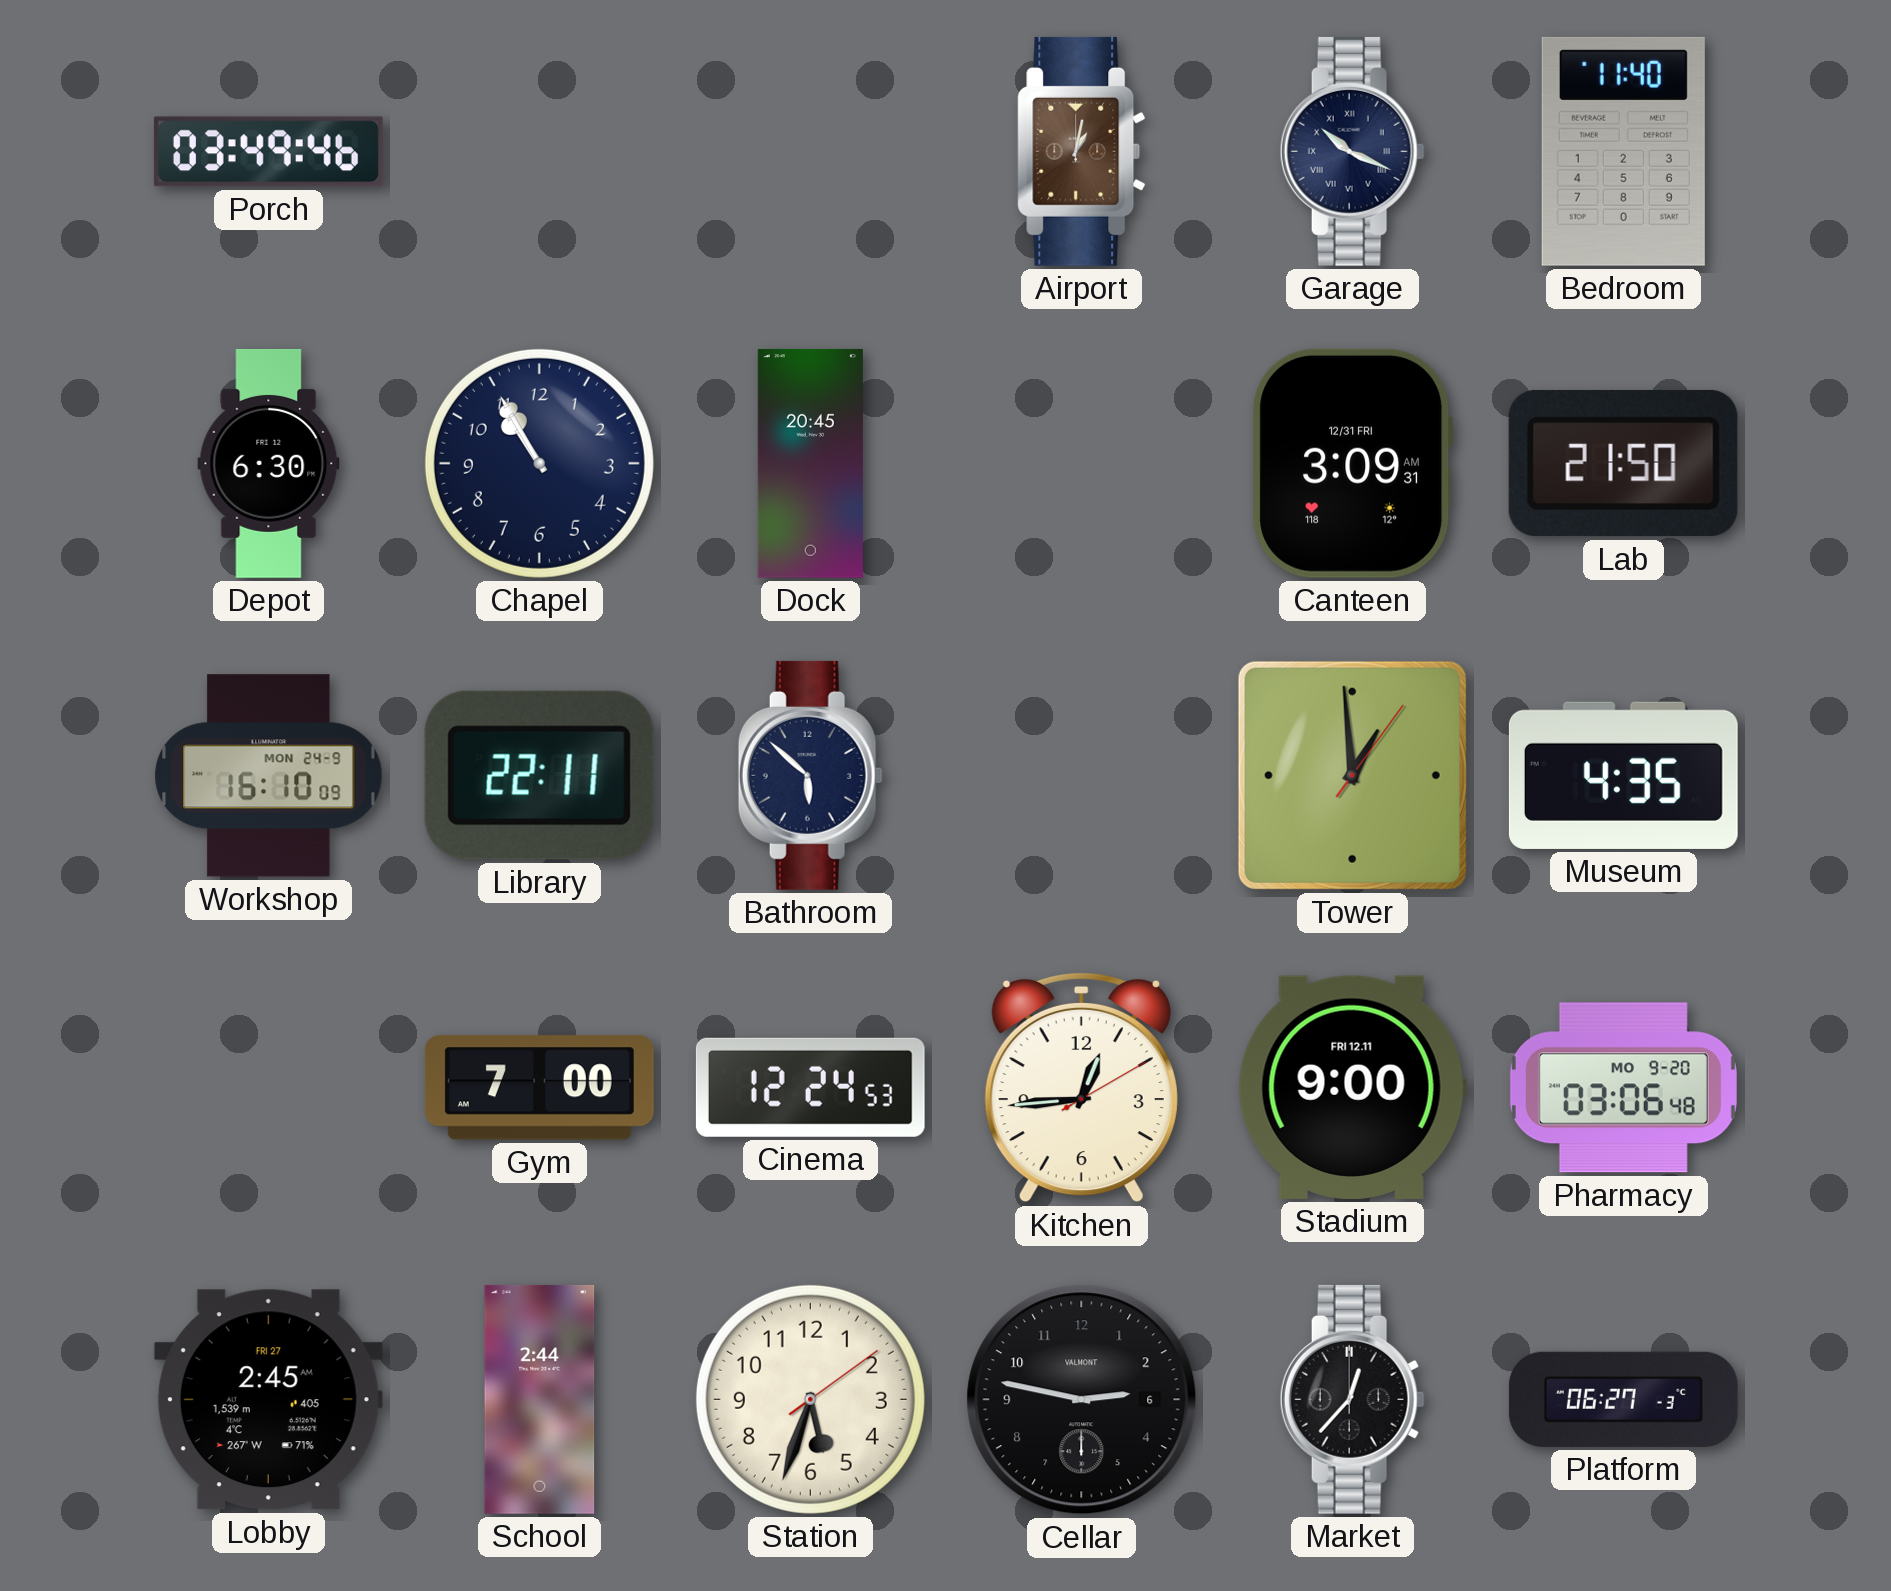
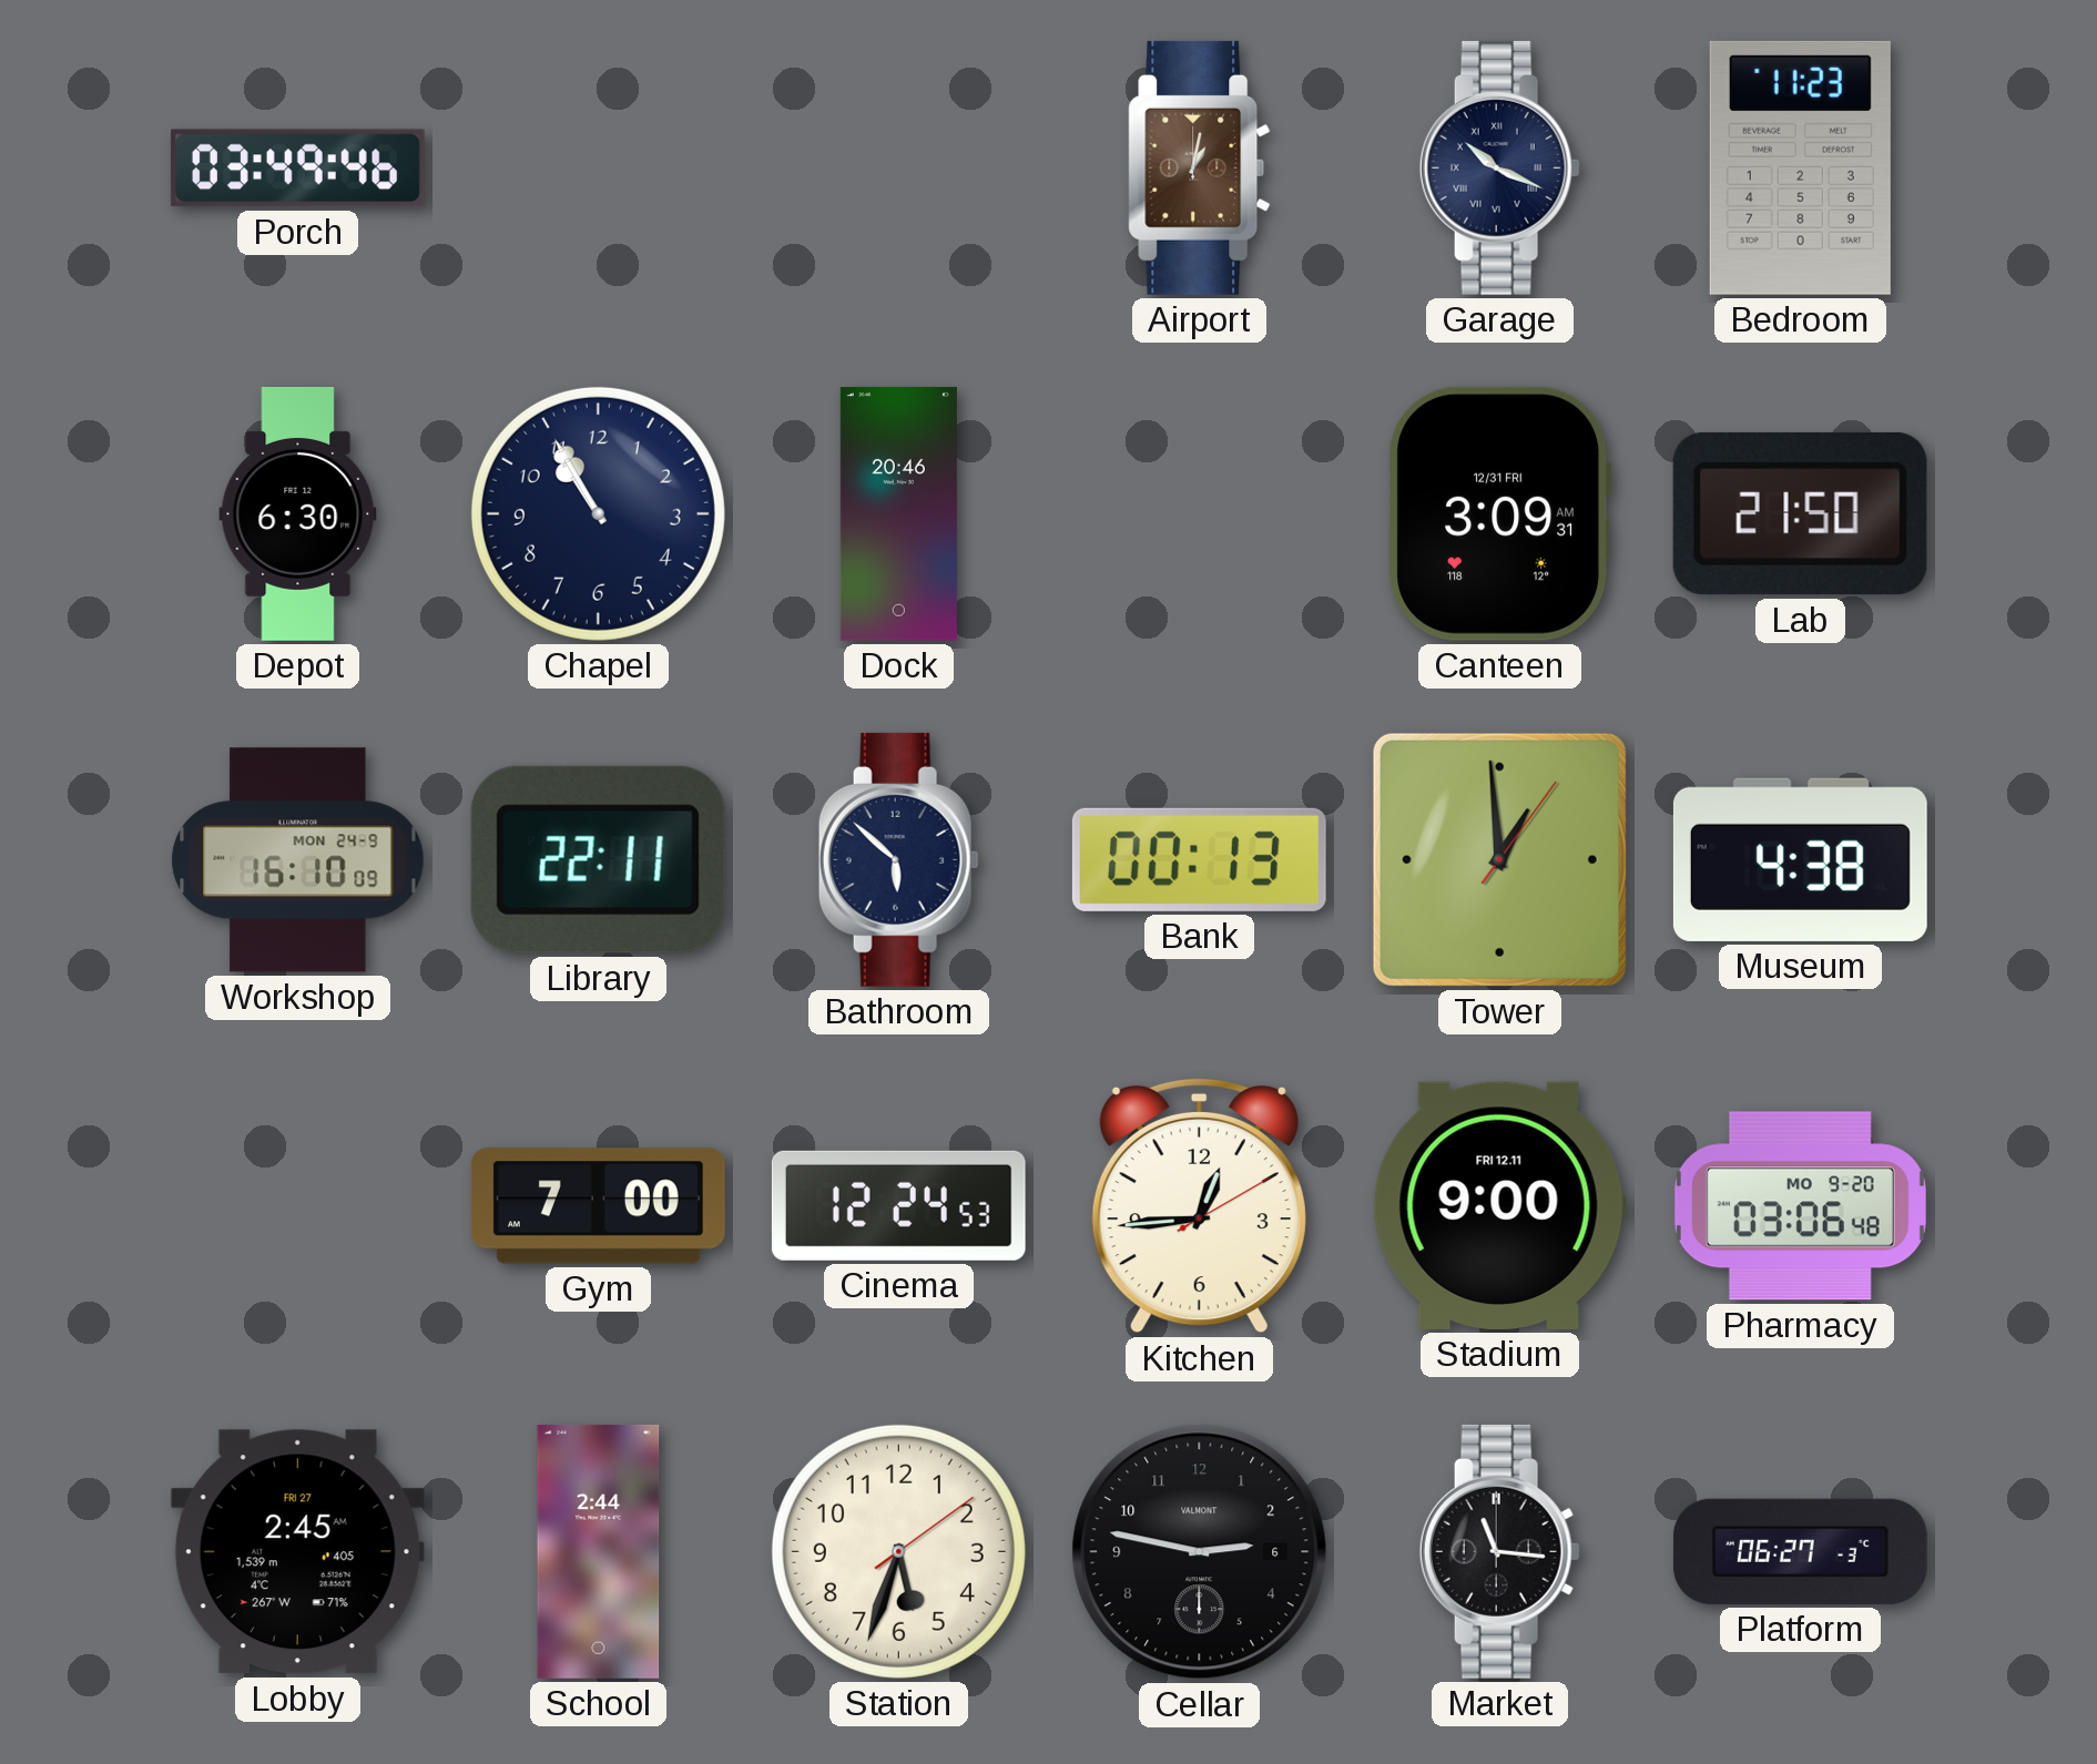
Bedroom: 11:40 -> 11:23
Dock: 20:45 -> 20:46
Bank: none -> 00:13
Museum: 4:35 -> 4:38
Market: 12:37 -> 11:16
